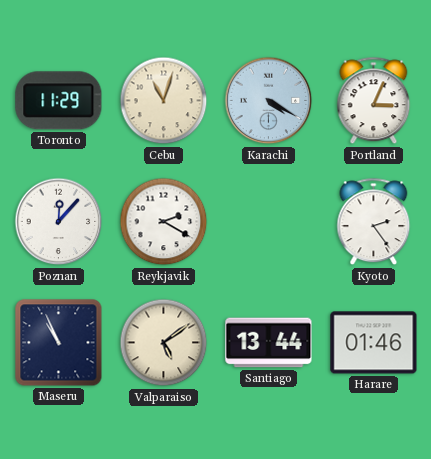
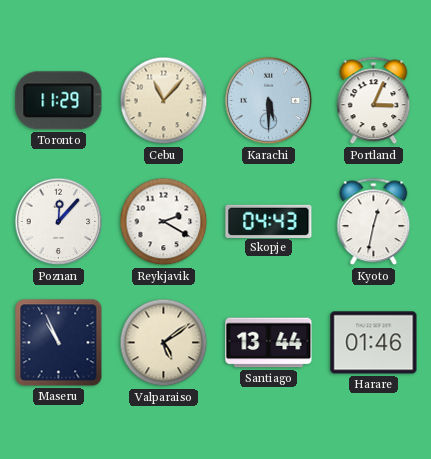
Cebu: 11:03 -> 11:07
Karachi: 4:20 -> 5:30
Skopje: none -> 04:43
Kyoto: 2:24 -> 12:32
